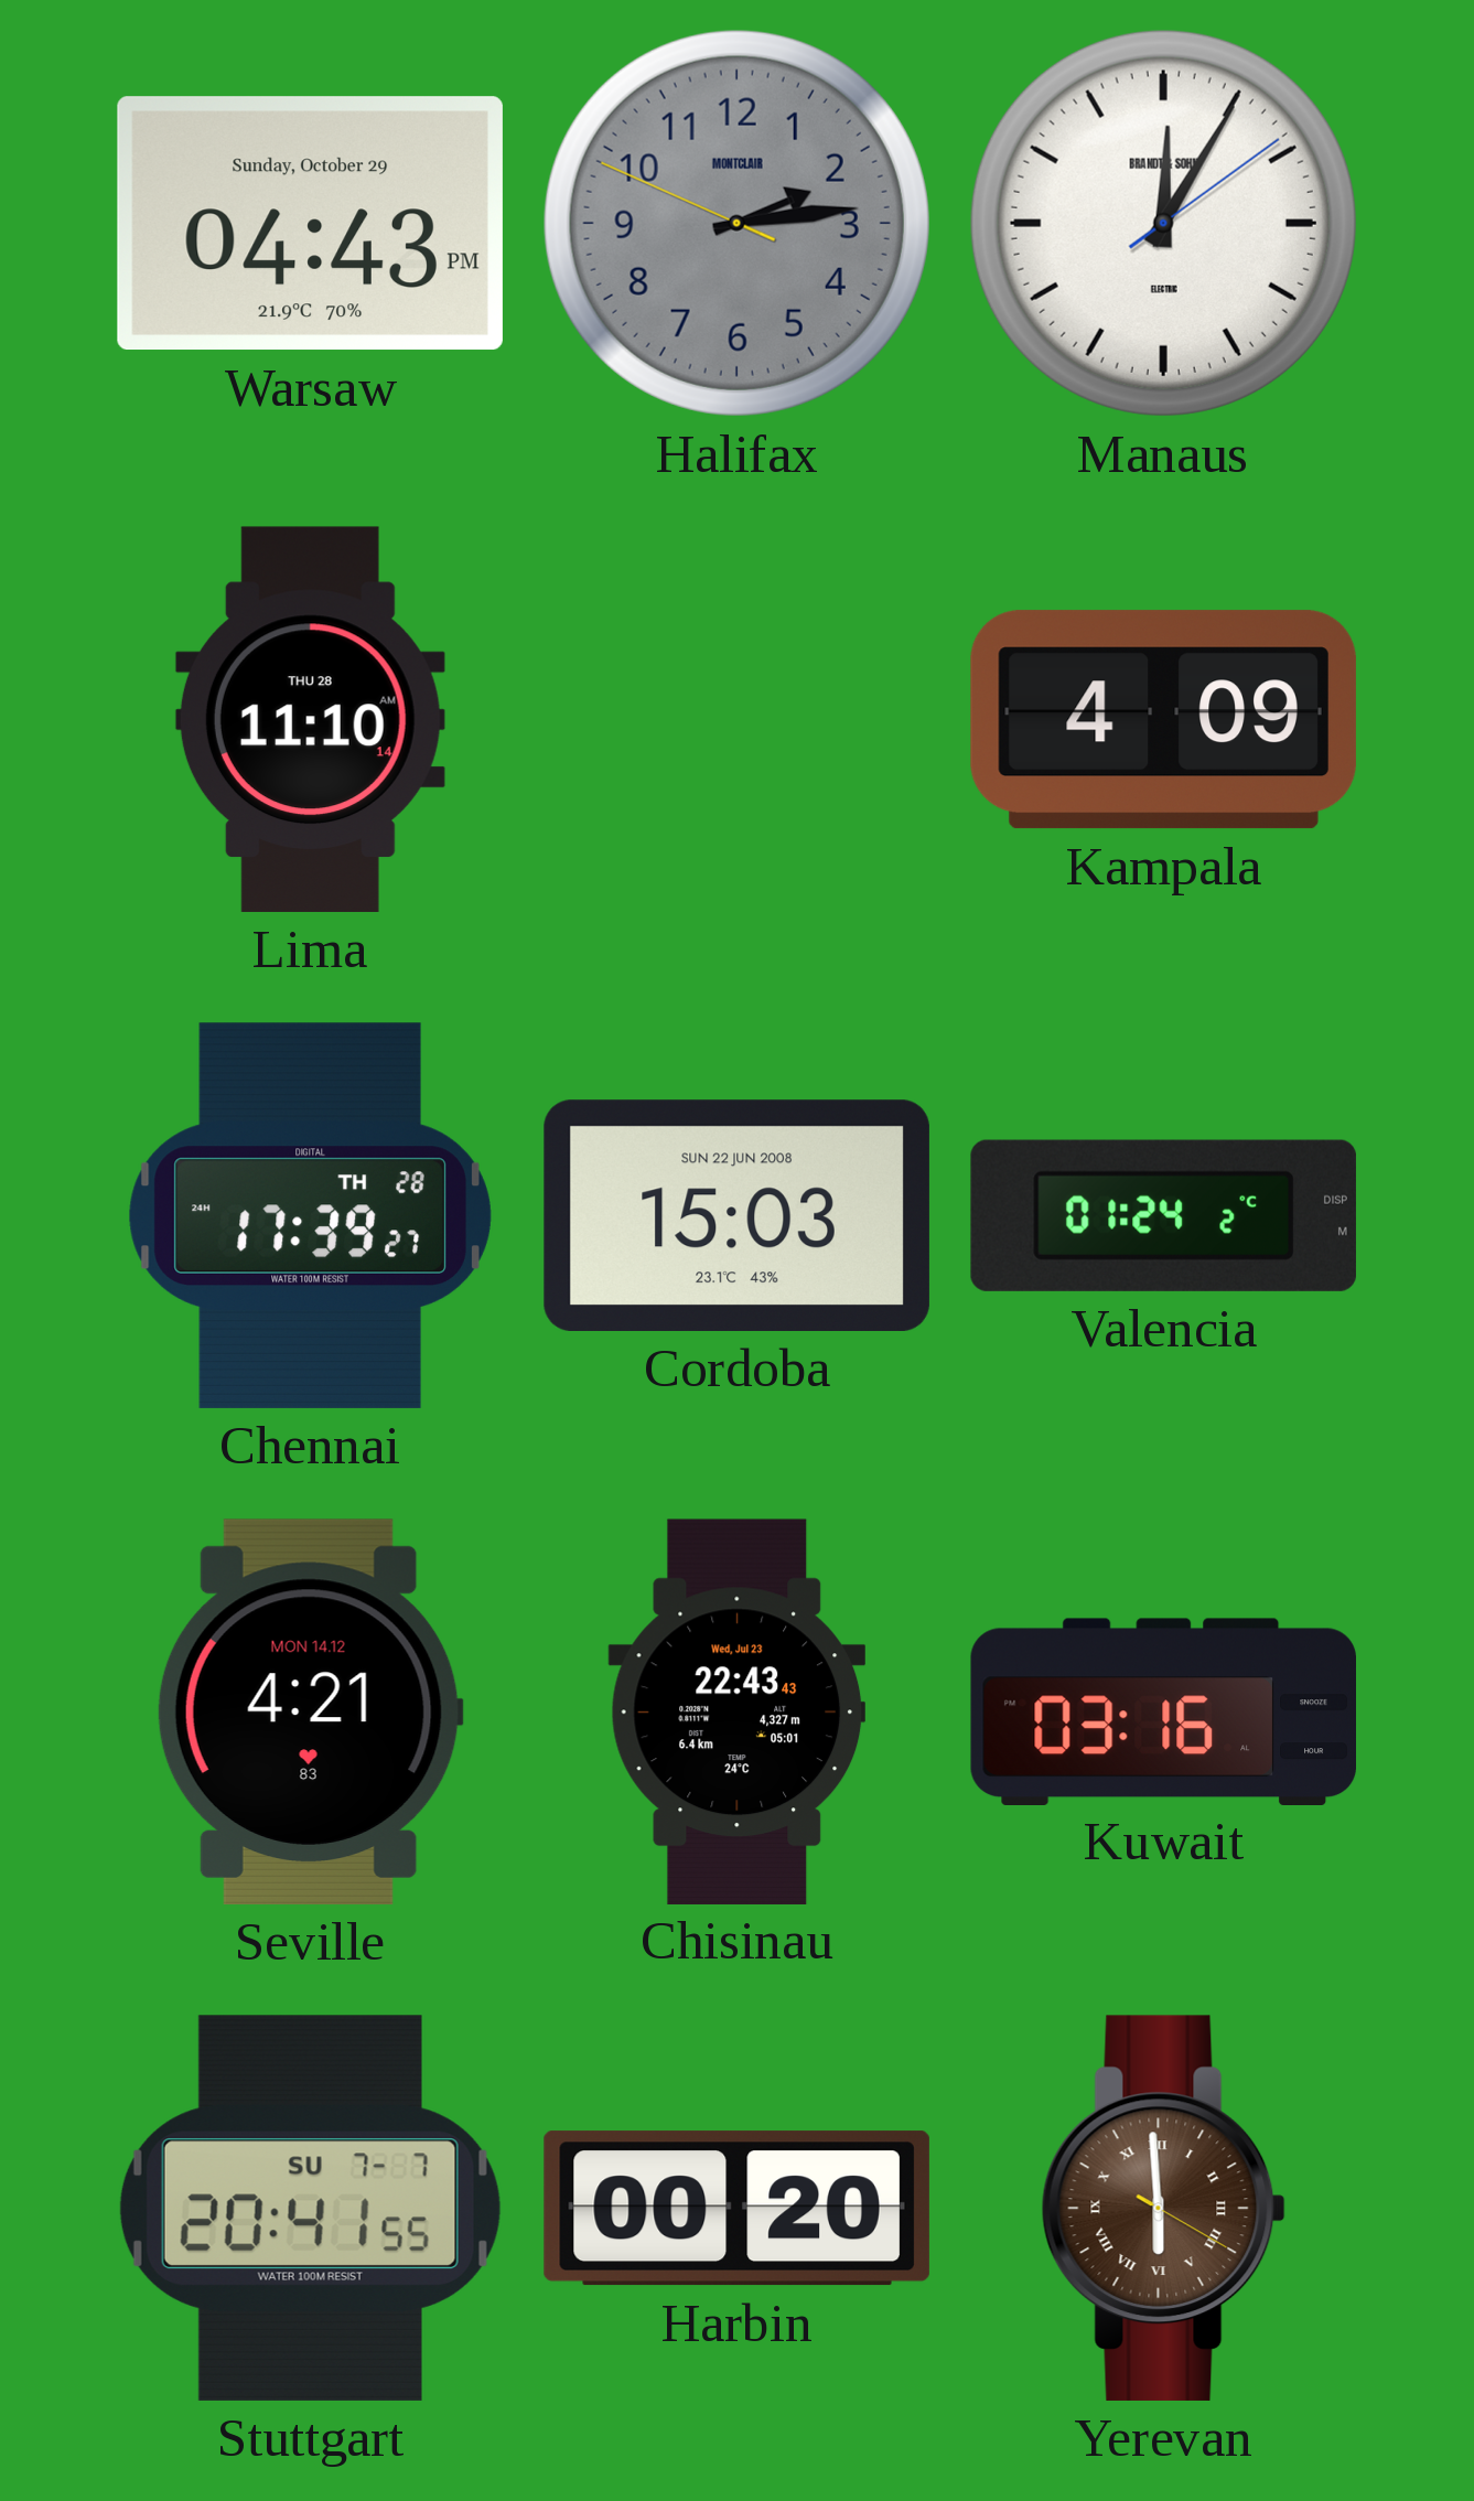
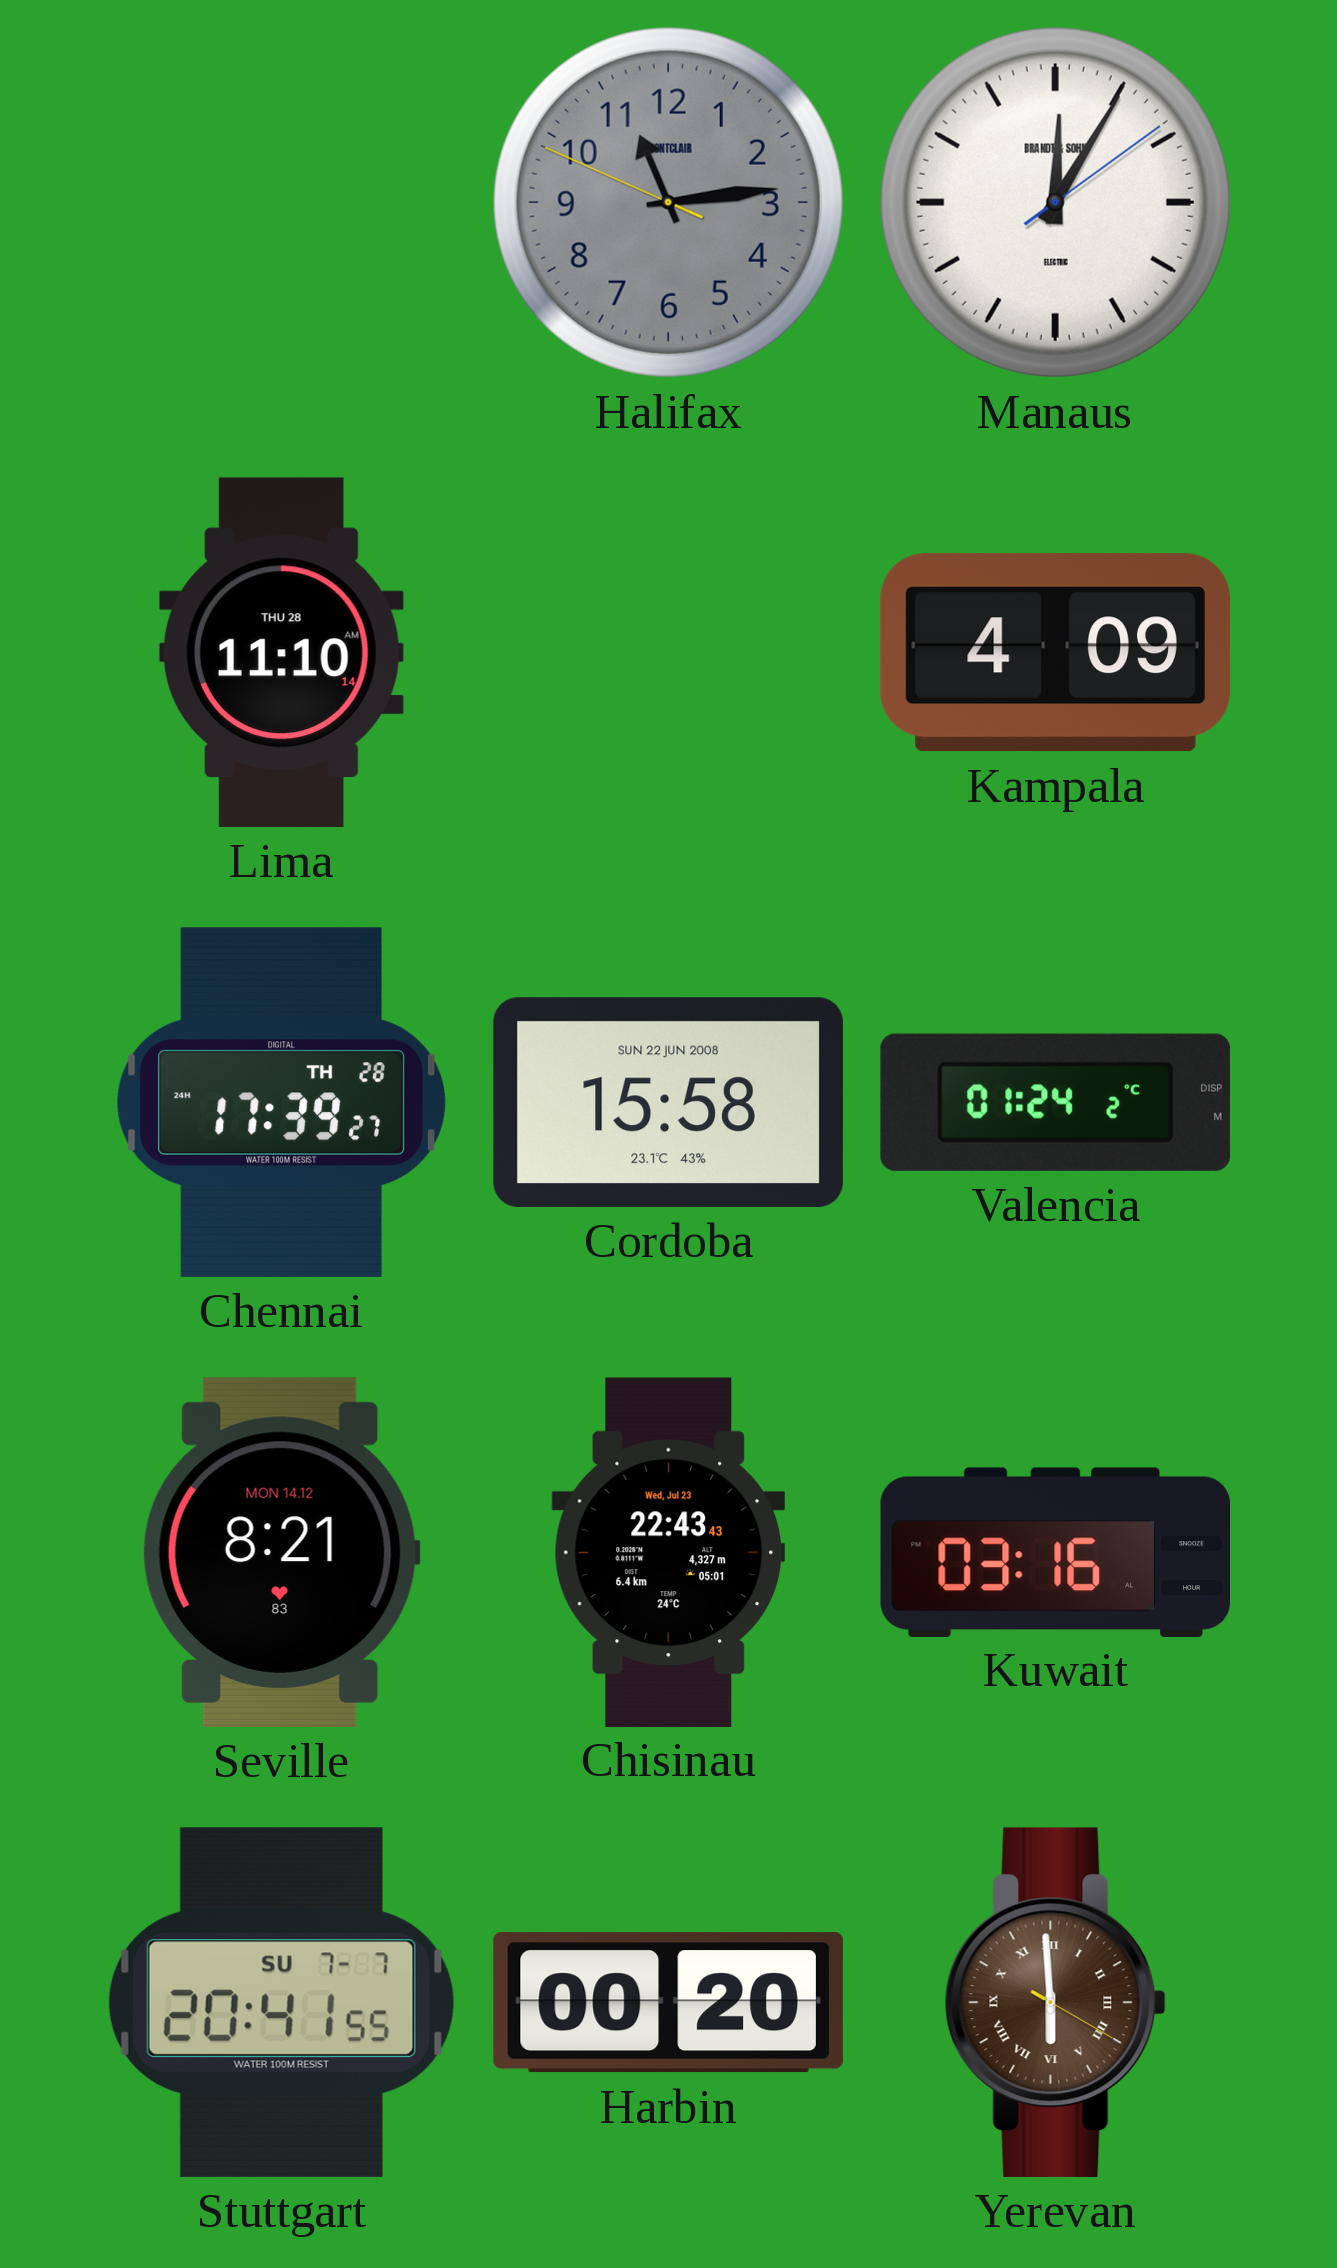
Warsaw: 04:43 -> none
Halifax: 2:13 -> 11:13
Cordoba: 15:03 -> 15:58
Seville: 4:21 -> 8:21
